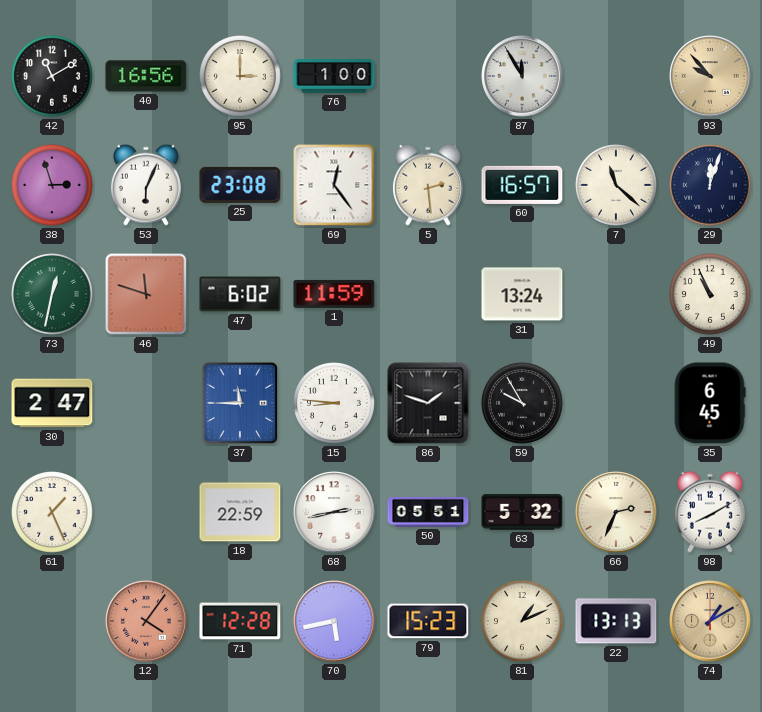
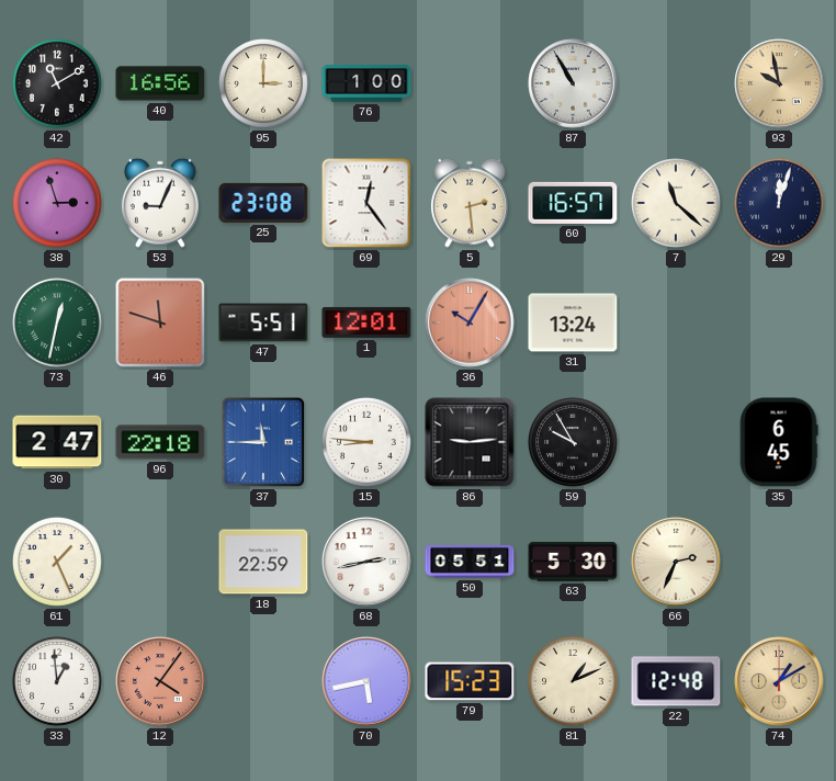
87: 11:55 -> 10:55
93: 9:53 -> 9:58
53: 6:04 -> 9:04
47: 6:02 -> 5:51
1: 11:59 -> 12:01
36: none -> 10:05
49: 10:56 -> none
96: none -> 22:18
86: 1:48 -> 9:14
63: 5:32 -> 5:30
98: 8:10 -> none
33: none -> 12:59
71: 12:28 -> none
22: 13:13 -> 12:48
